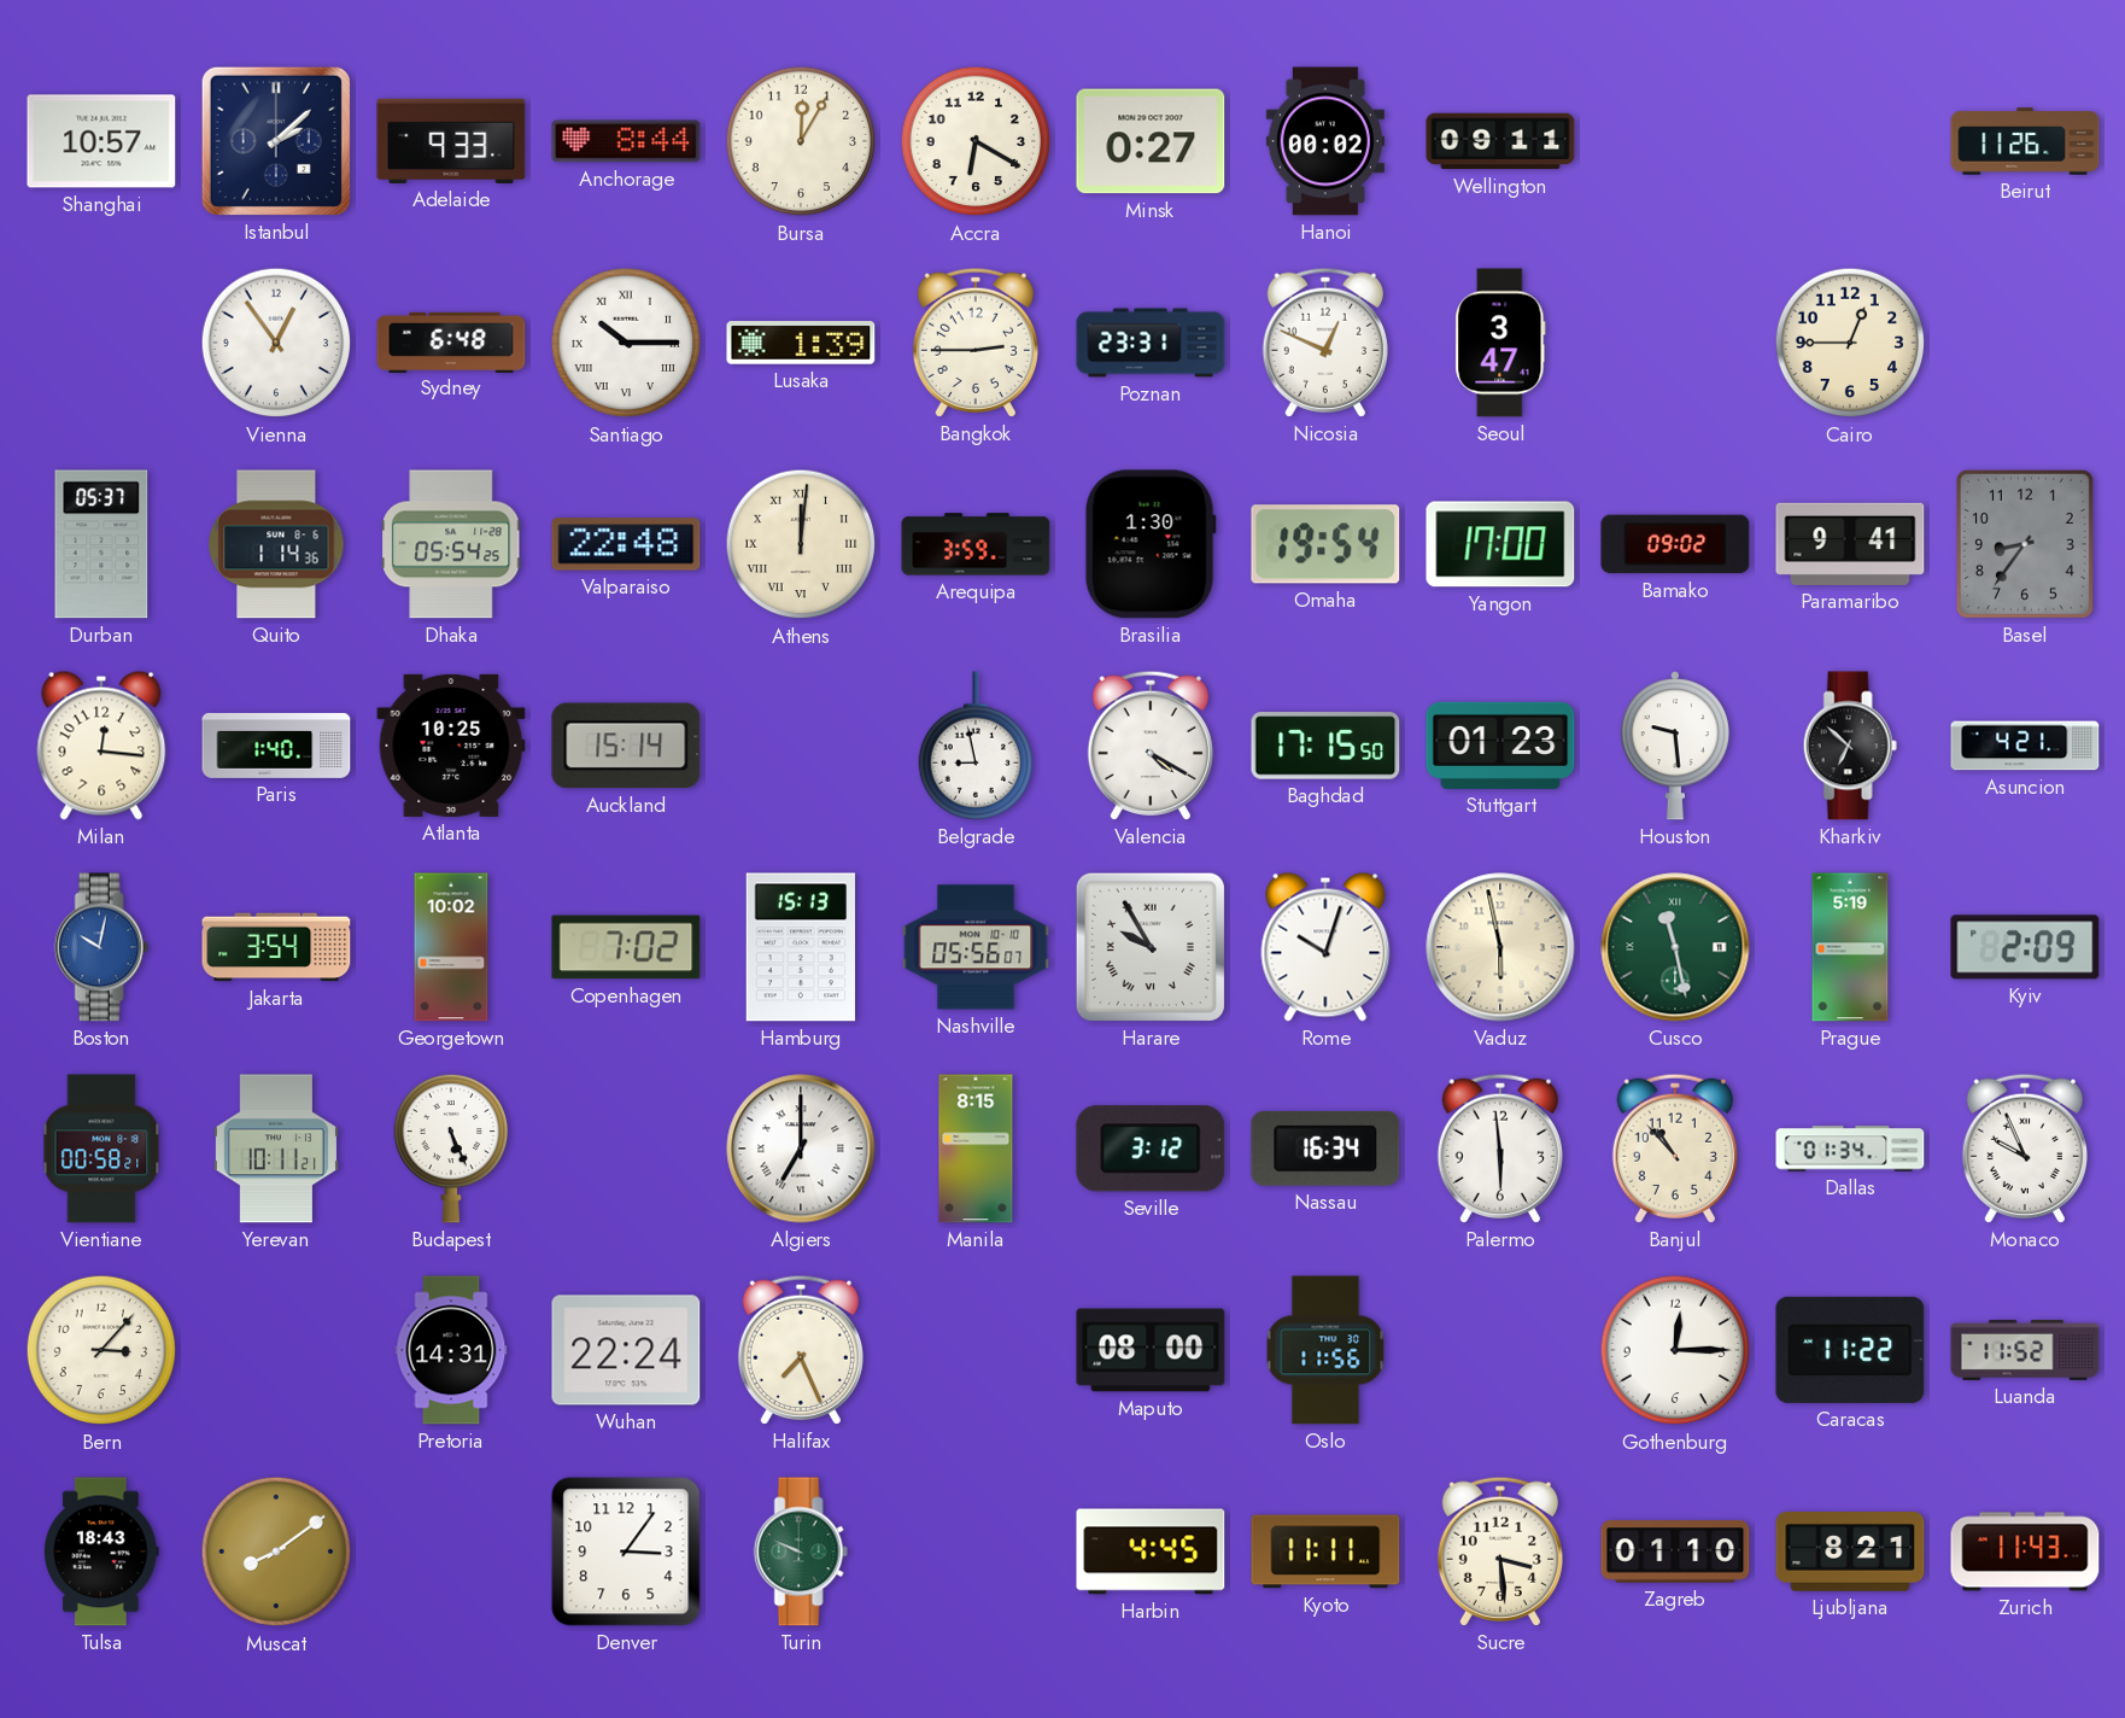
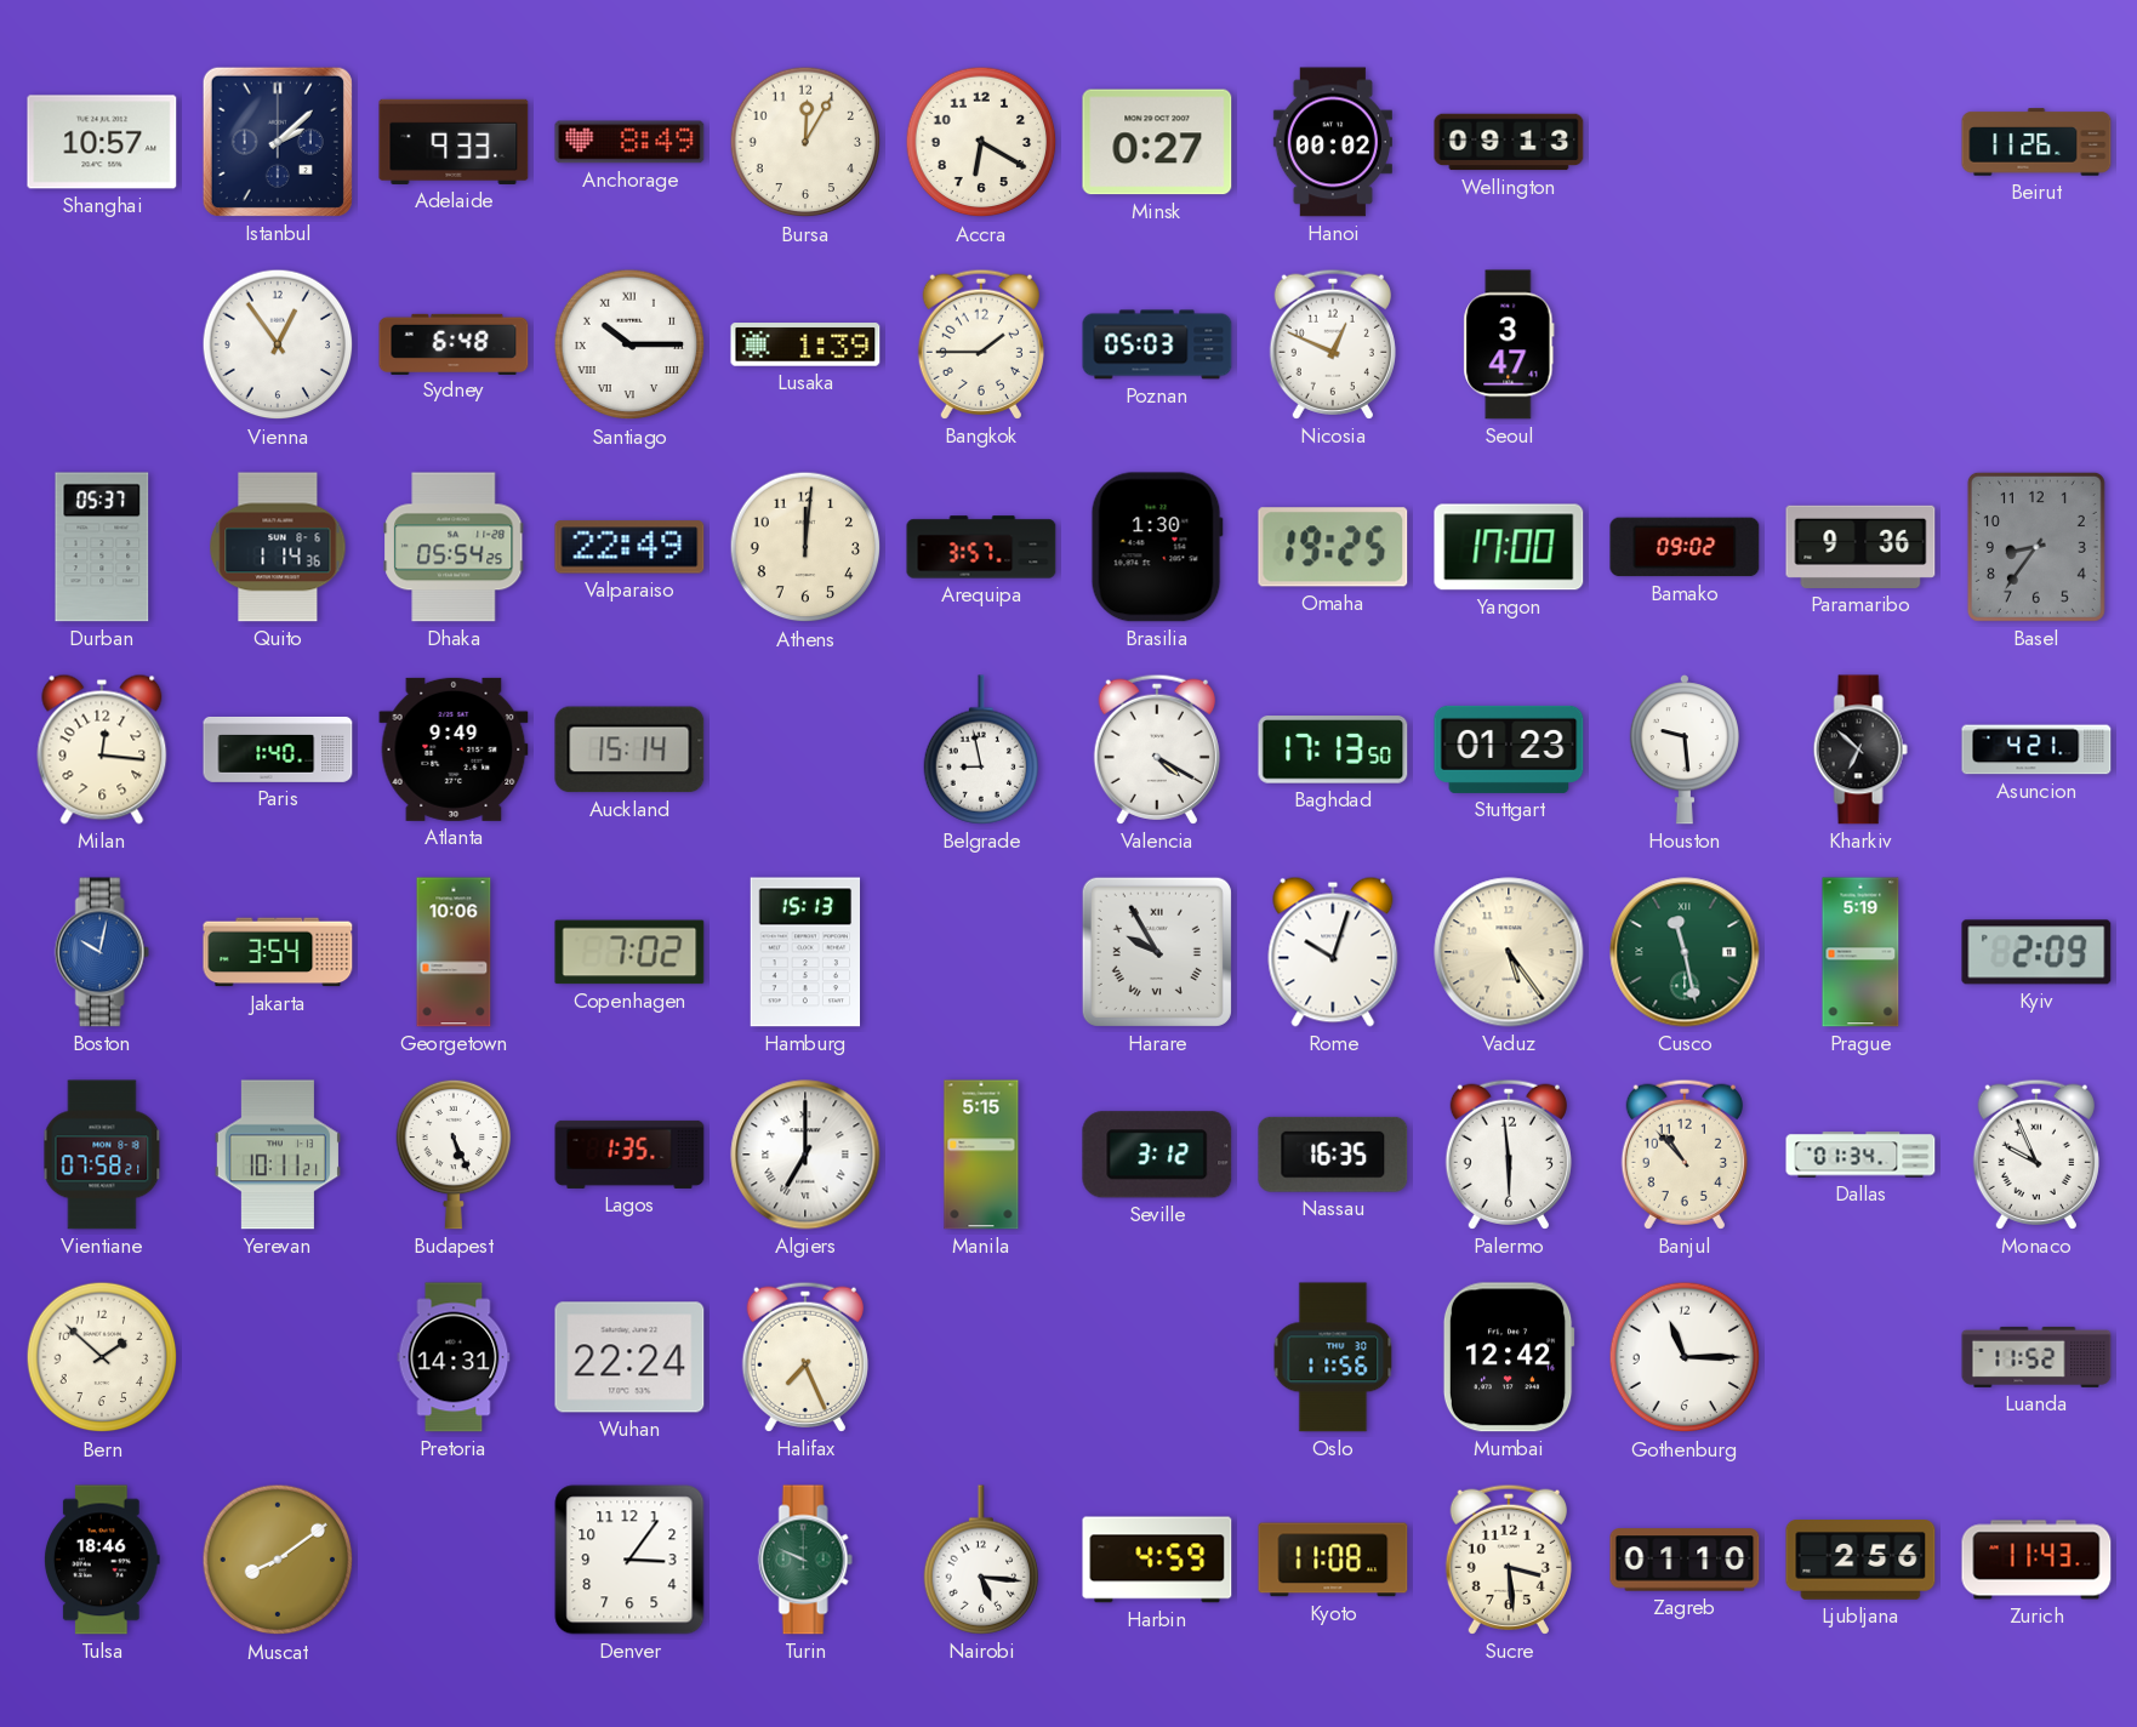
Anchorage: 8:44 -> 8:49
Wellington: 09:11 -> 09:13
Bangkok: 2:45 -> 1:45
Poznan: 23:31 -> 05:03
Cairo: 12:45 -> none
Valparaiso: 22:48 -> 22:49
Athens numerals: Roman -> Arabic
Arequipa: 3:59 -> 3:57
Omaha: 19:54 -> 19:25
Paramaribo: 9:41 -> 9:36
Atlanta: 10:25 -> 9:49
Baghdad: 17:15 -> 17:13
Georgetown: 10:02 -> 10:06
Nashville: 05:56 -> none
Vaduz: 5:58 -> 5:24
Vientiane: 00:58 -> 07:58
Lagos: none -> 1:35
Manila: 8:15 -> 5:15
Nassau: 16:34 -> 16:35
Bern: 3:07 -> 1:52
Maputo: 08:00 -> none
Mumbai: none -> 12:42
Gothenburg: 12:15 -> 11:15
Caracas: 11:22 -> none
Tulsa: 18:43 -> 18:46
Nairobi: none -> 5:16
Harbin: 4:45 -> 4:59
Kyoto: 11:11 -> 11:08
Ljubljana: 8:21 -> 2:56
